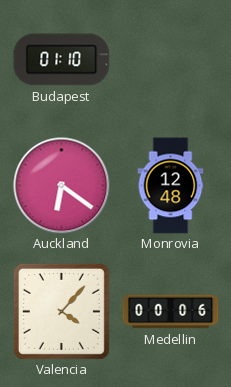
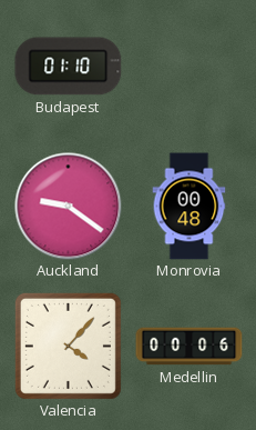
Auckland: 6:21 -> 9:21
Monrovia: 12:48 -> 00:48
